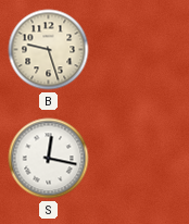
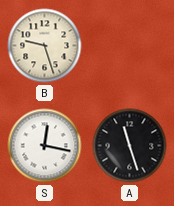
A: none -> 11:27
